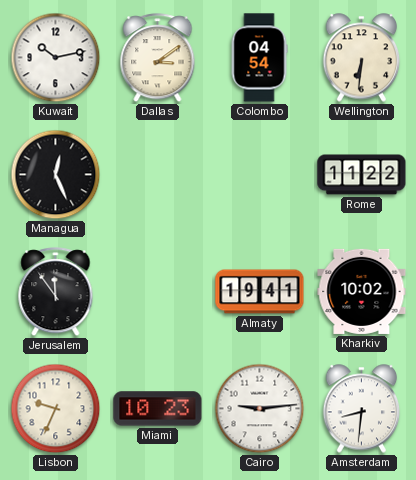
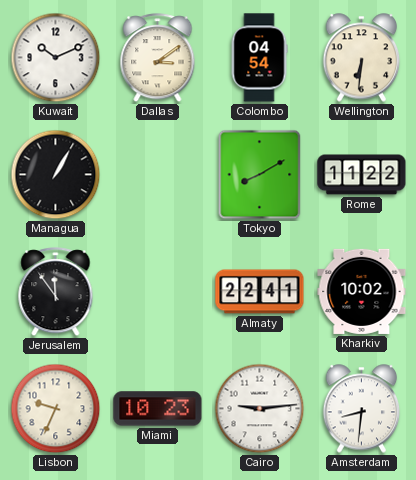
Kuwait: 10:13 -> 10:11
Managua: 12:26 -> 1:05
Tokyo: none -> 8:10
Almaty: 19:41 -> 22:41
